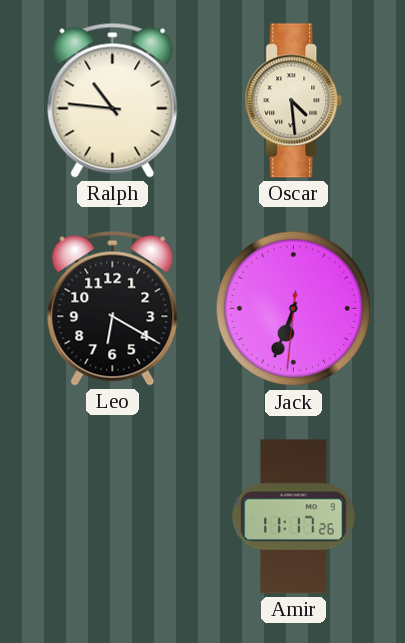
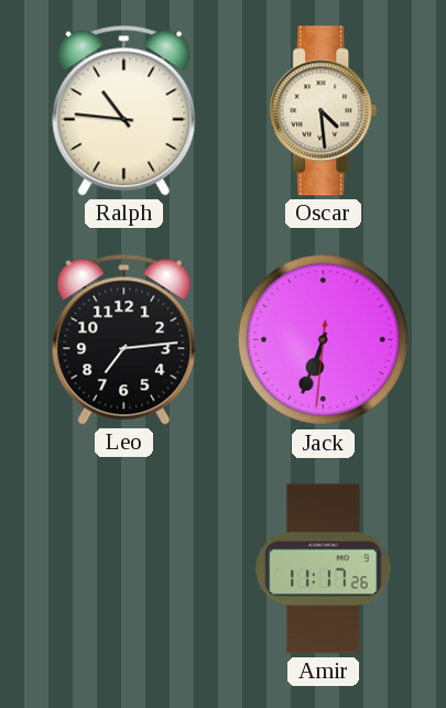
Leo: 6:20 -> 7:14
